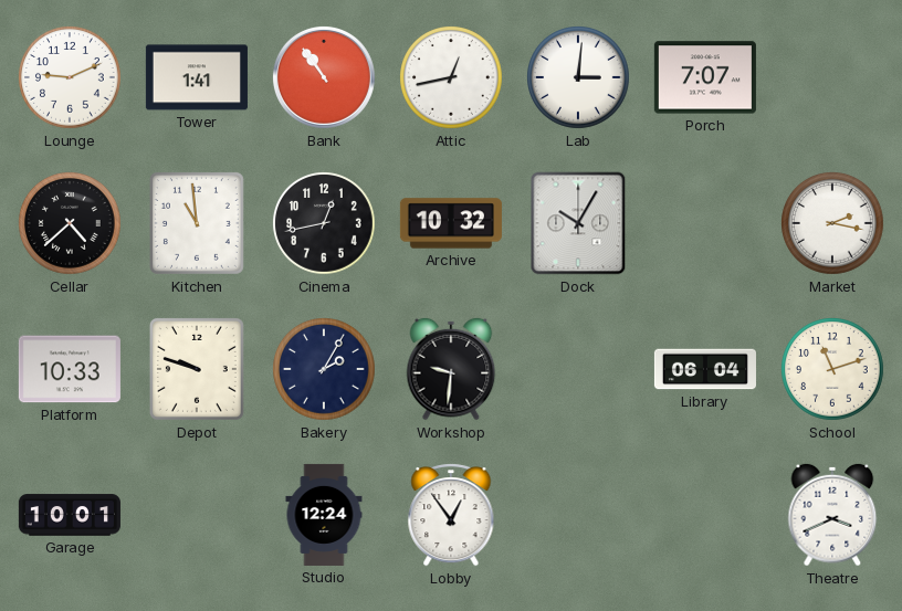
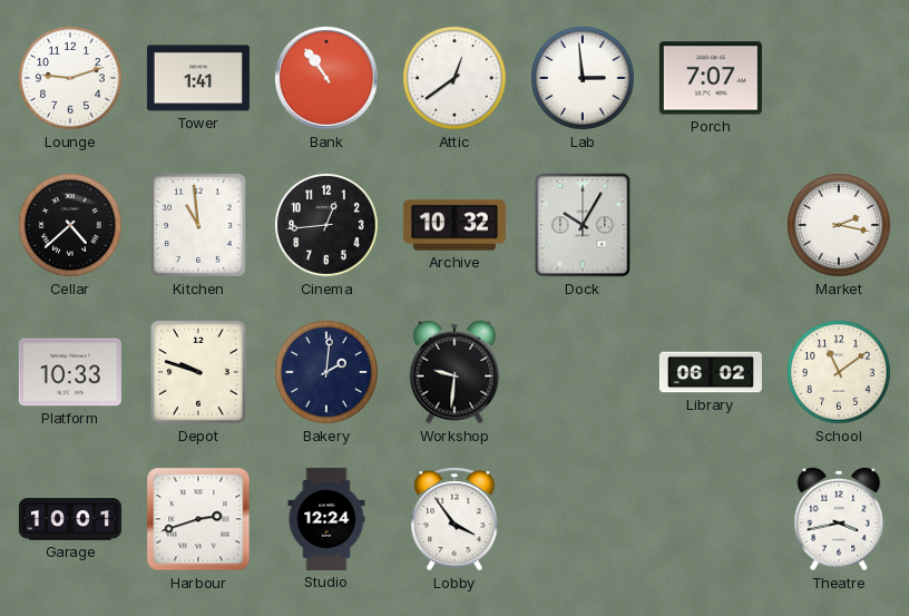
Lounge: 9:11 -> 9:12
Attic: 12:43 -> 12:39
Lab: 3:01 -> 2:59
Cinema: 12:43 -> 12:44
Bakery: 2:05 -> 2:01
Library: 06:04 -> 06:02
School: 11:12 -> 11:09
Harbour: none -> 2:42
Lobby: 12:54 -> 3:54
Theatre: 3:41 -> 3:43
